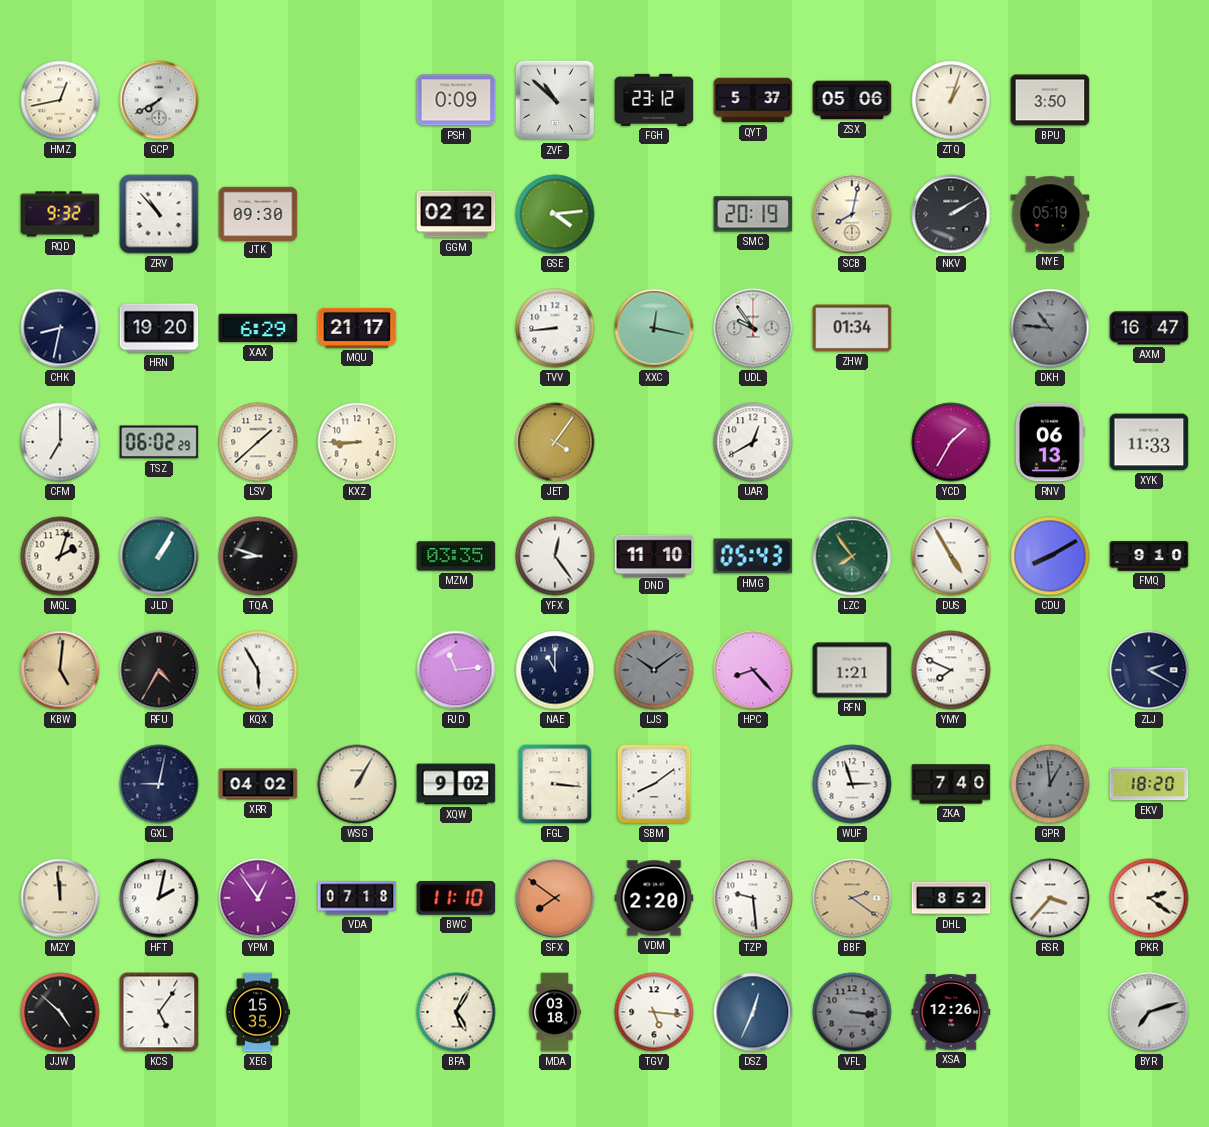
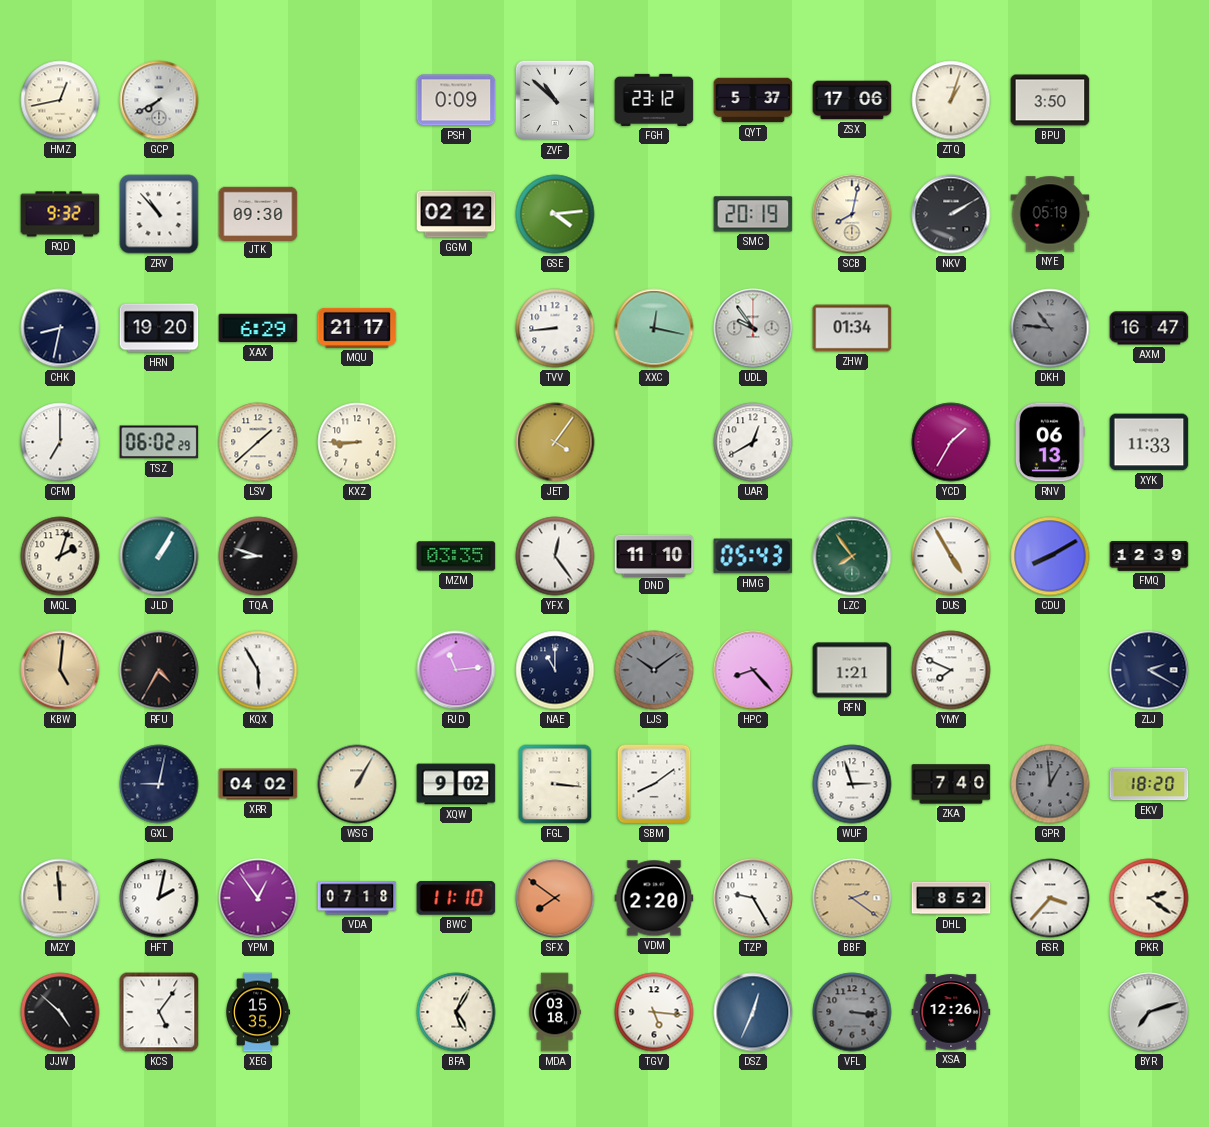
ZSX: 05:06 -> 17:06
FMQ: 9:10 -> 12:39
TZP: 9:29 -> 9:25
